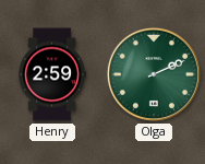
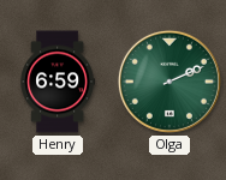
Henry: 2:59 -> 6:59
